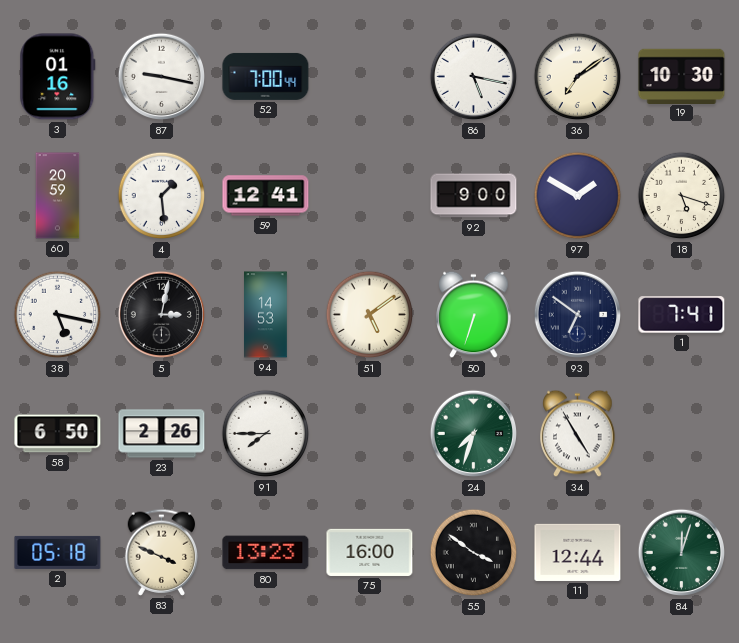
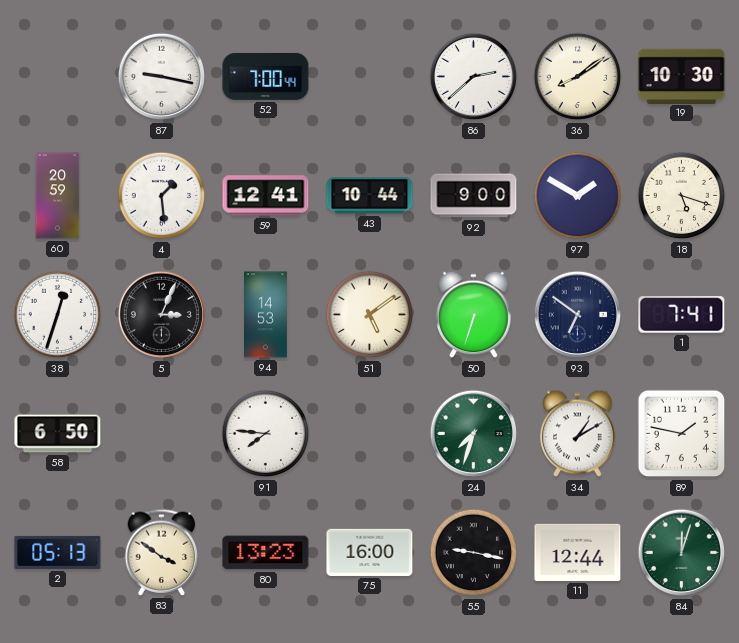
3: 01:16 -> none
86: 5:17 -> 2:38
36: 7:09 -> 8:09
43: none -> 10:44
38: 5:17 -> 12:33
5: 3:02 -> 3:04
23: 2:26 -> none
91: 7:45 -> 7:46
34: 4:55 -> 1:10
89: none -> 1:47
2: 05:18 -> 05:13
83: 3:49 -> 3:51
55: 3:51 -> 9:17
